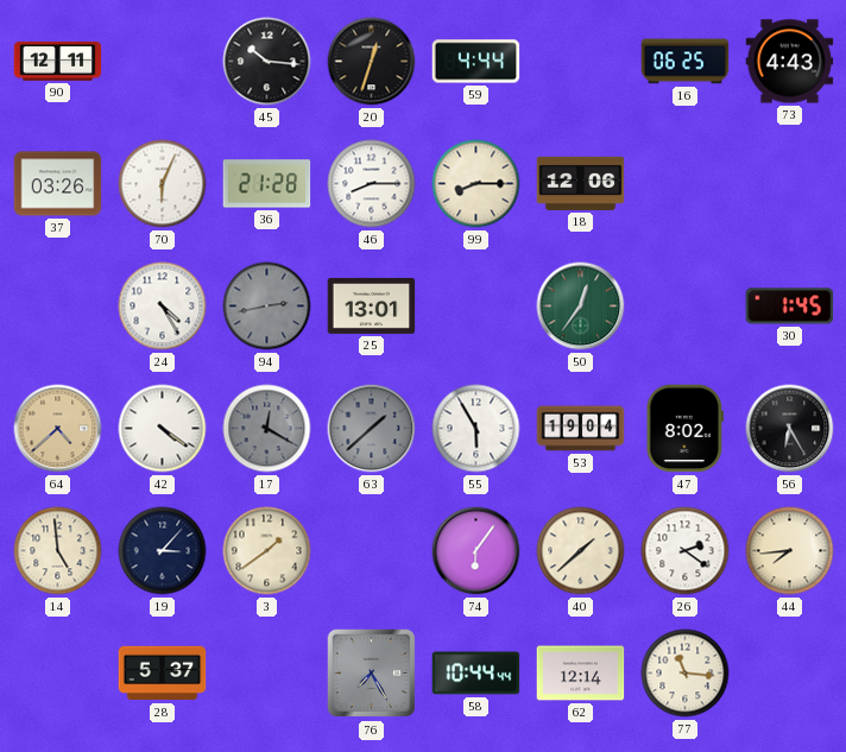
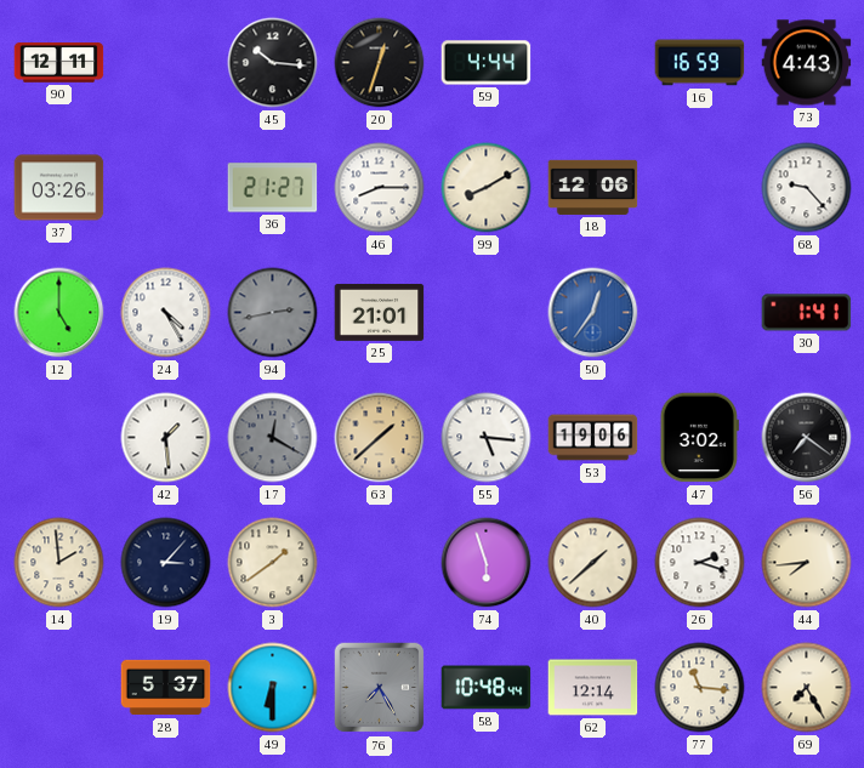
16: 06:25 -> 16:59
70: 6:04 -> none
36: 21:28 -> 21:27
99: 8:15 -> 8:10
68: none -> 9:23
12: none -> 5:00
25: 13:01 -> 21:01
50 dial: green -> blue
30: 1:45 -> 1:41
64: 4:38 -> none
42: 4:21 -> 1:29
63 dial: grey -> champagne
55: 5:55 -> 5:16
53: 19:04 -> 19:06
47: 8:02 -> 3:02
56: 6:25 -> 7:21
14: 4:59 -> 1:59
74: 6:06 -> 5:57
26: 2:21 -> 2:18
49: none -> 6:30
58: 10:44 -> 10:48
69: none -> 7:25
